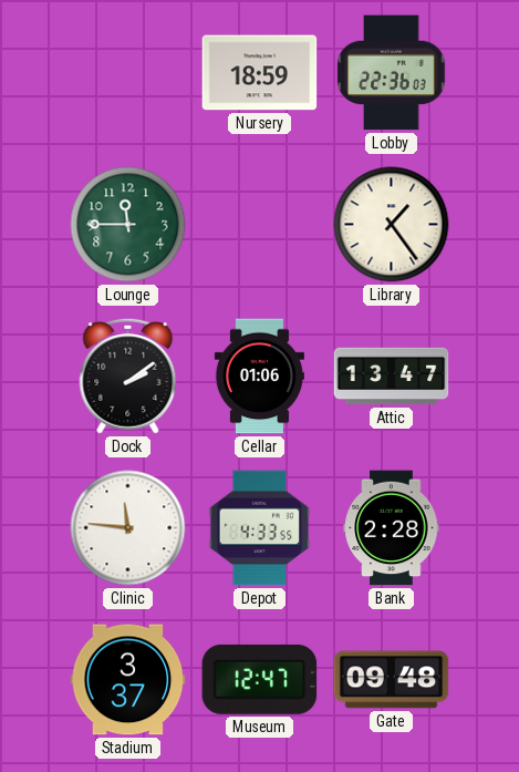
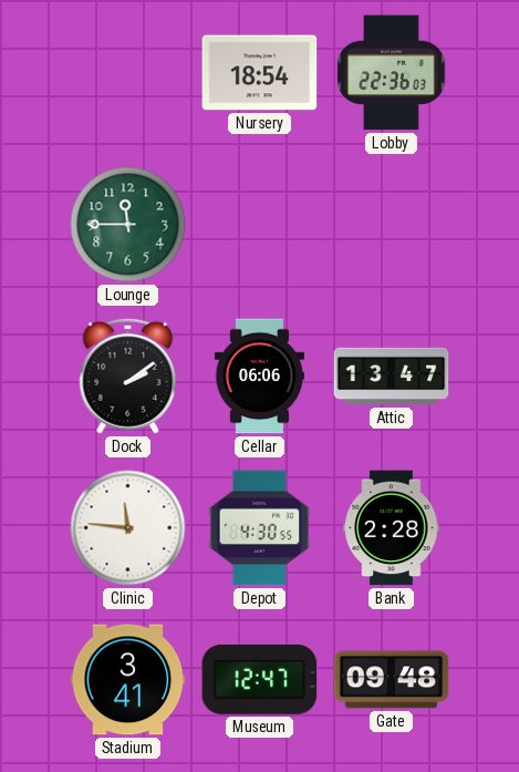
Nursery: 18:59 -> 18:54
Library: 1:24 -> none
Cellar: 01:06 -> 06:06
Depot: 4:33 -> 4:30
Stadium: 3:37 -> 3:41
